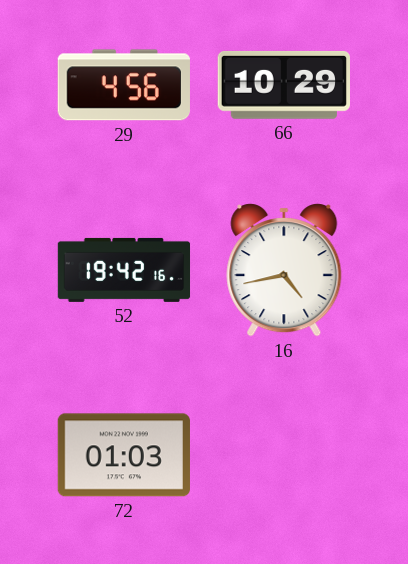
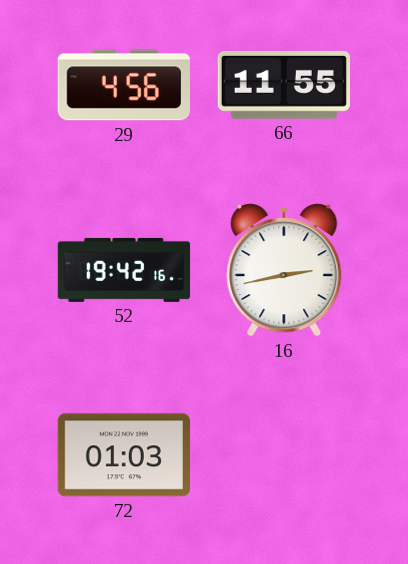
66: 10:29 -> 11:55
16: 4:43 -> 2:43
